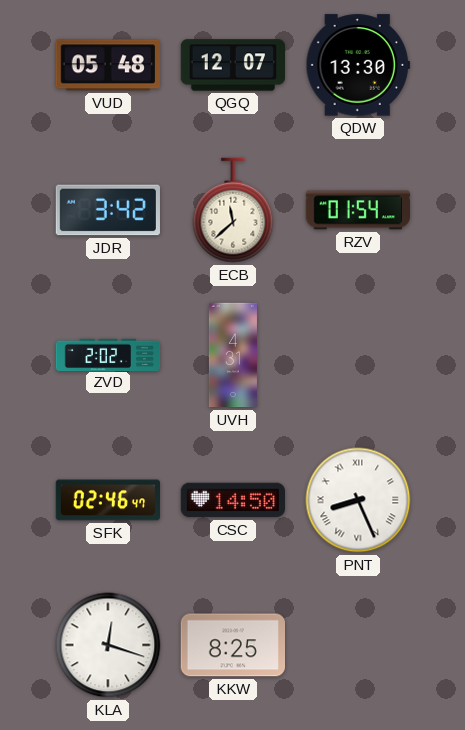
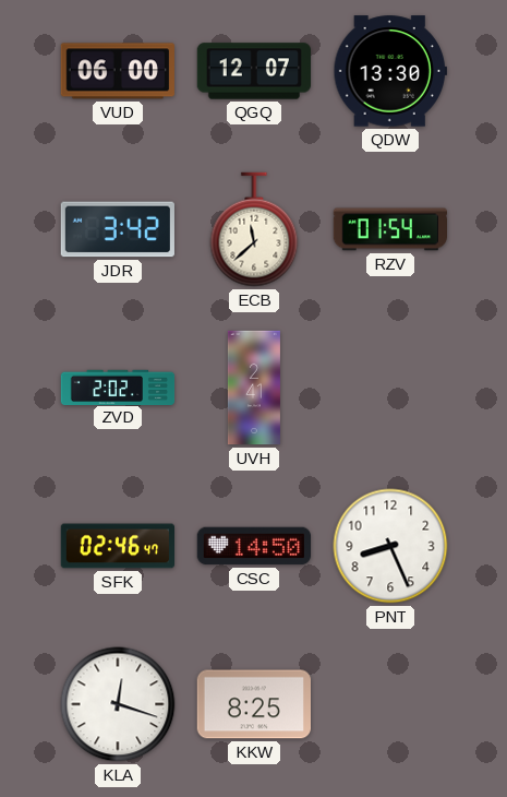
VUD: 05:48 -> 06:00
UVH: 4:31 -> 2:41
PNT numerals: Roman -> Arabic
